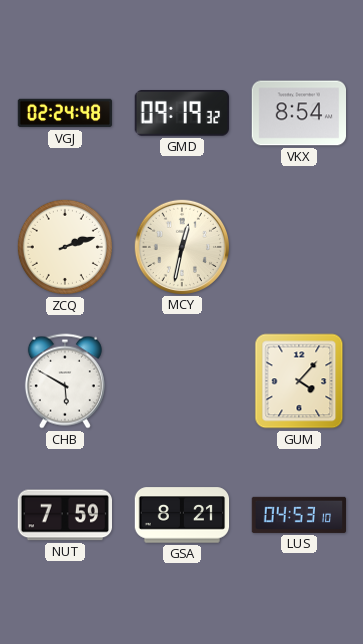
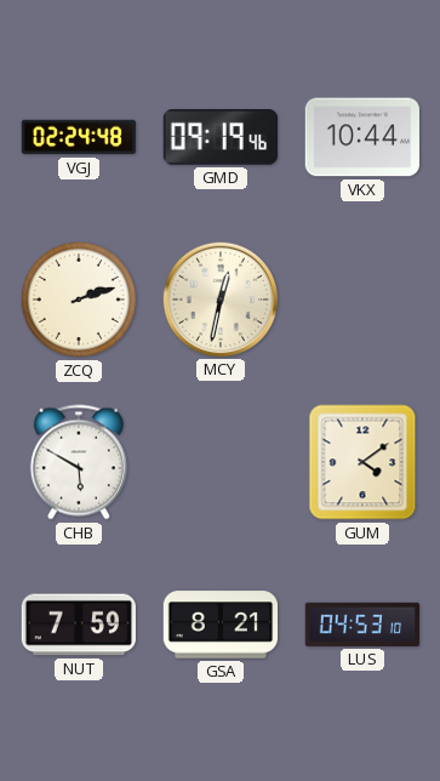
GMD: 09:19:32 -> 09:19:46
VKX: 8:54 -> 10:44
GUM: 4:07 -> 4:09
